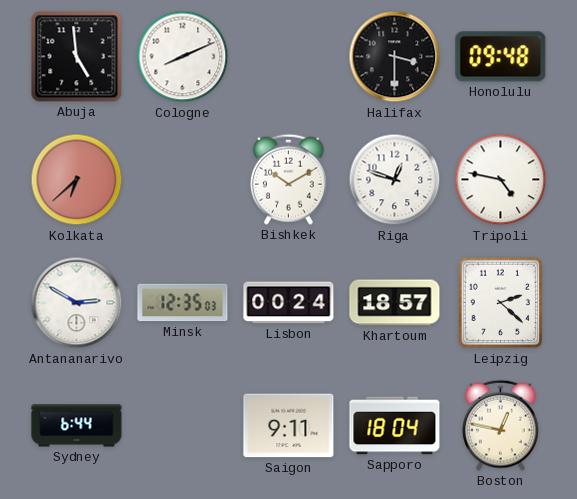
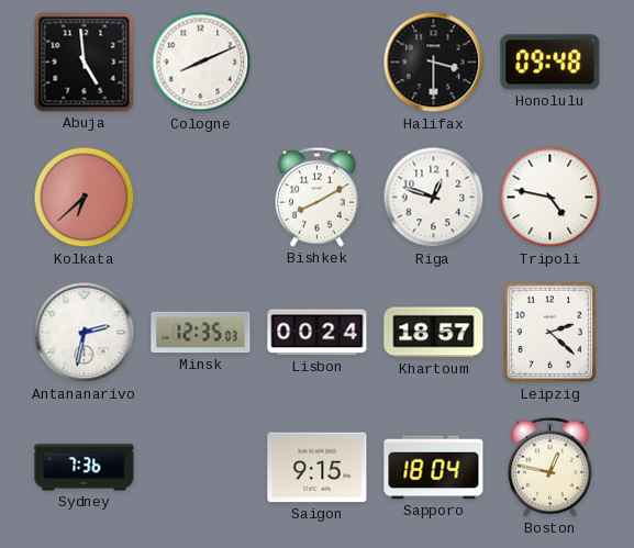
Bishkek: 10:10 -> 8:10
Antananarivo: 2:50 -> 2:32
Sydney: 6:44 -> 7:36
Saigon: 9:11 -> 9:15
